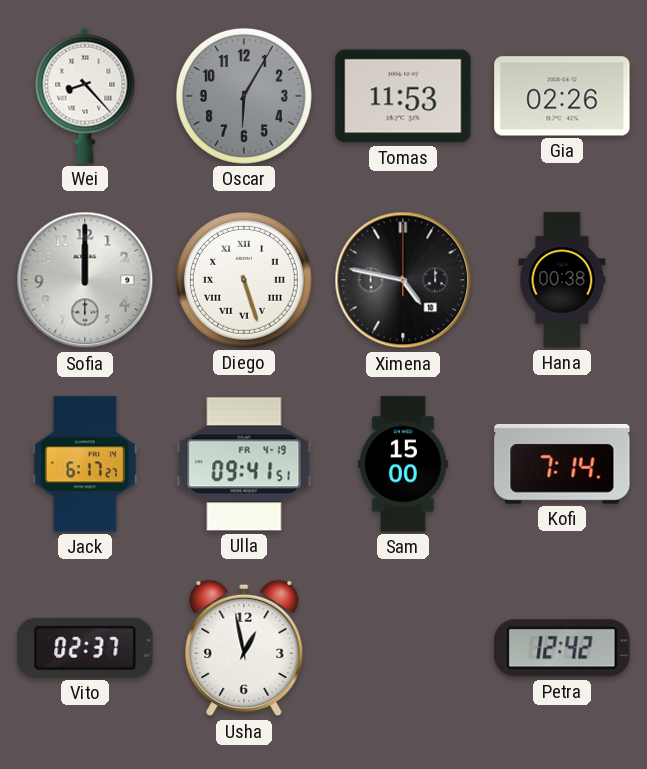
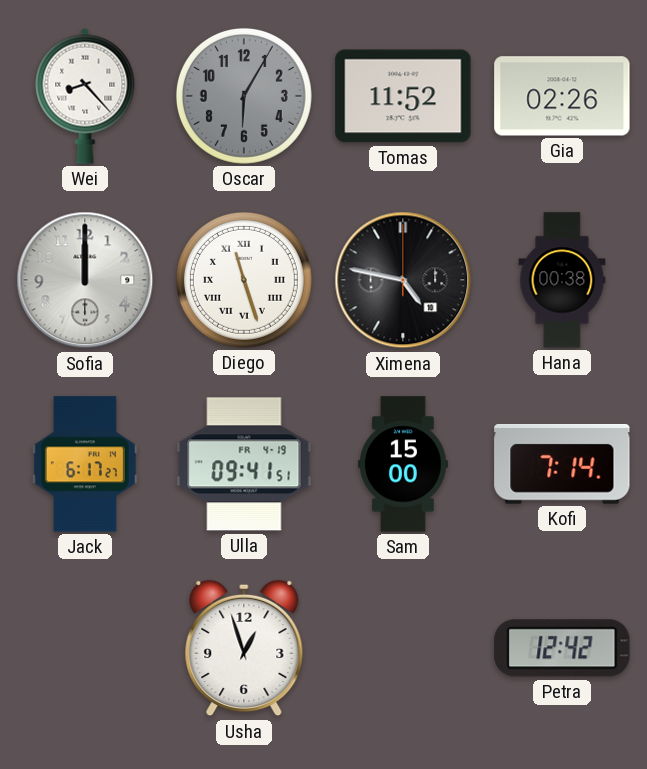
Tomas: 11:53 -> 11:52
Diego: 5:27 -> 11:27
Vito: 02:37 -> none
Usha: 12:58 -> 12:57
